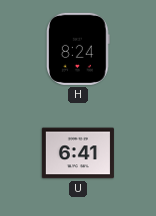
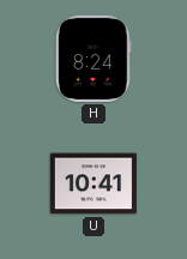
U: 6:41 -> 10:41
